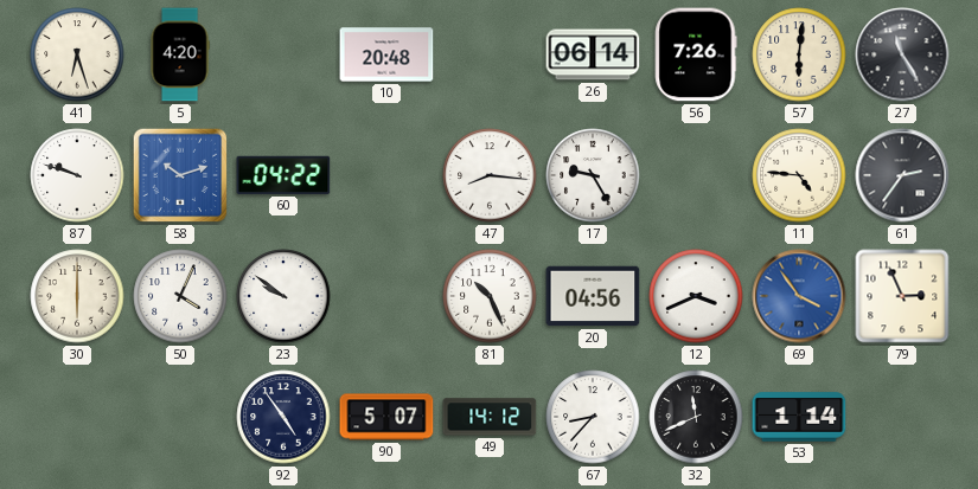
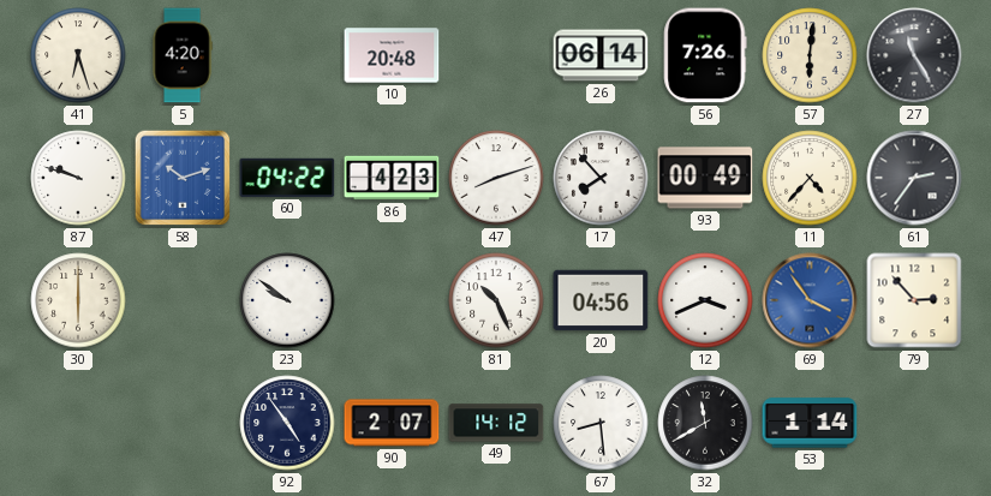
86: none -> 4:23
47: 8:16 -> 8:12
17: 9:25 -> 7:53
93: none -> 00:49
11: 4:46 -> 4:37
50: 4:04 -> none
79: 2:56 -> 2:53
90: 5:07 -> 2:07
67: 8:37 -> 8:29
32: 11:41 -> 11:40
